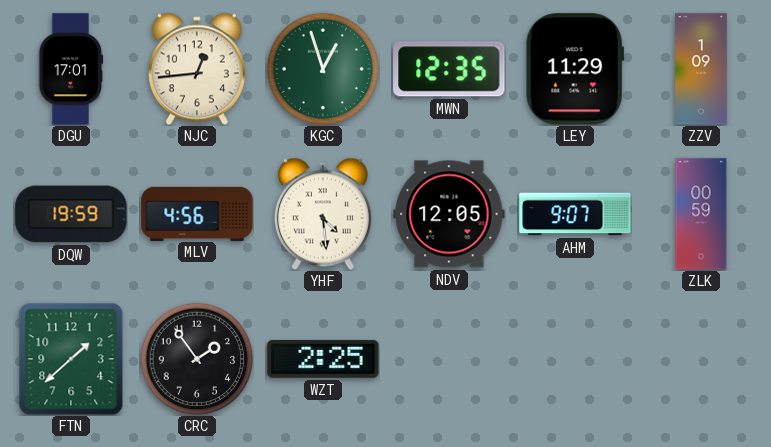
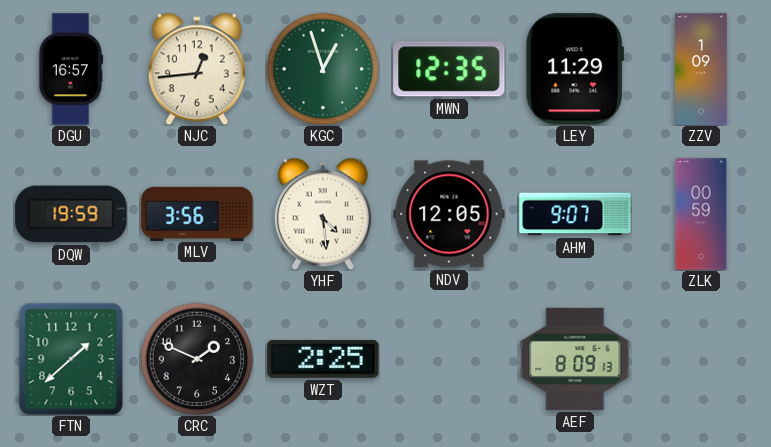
DGU: 17:01 -> 16:57
MLV: 4:56 -> 3:56
CRC: 1:54 -> 1:49
AEF: none -> 8:09
